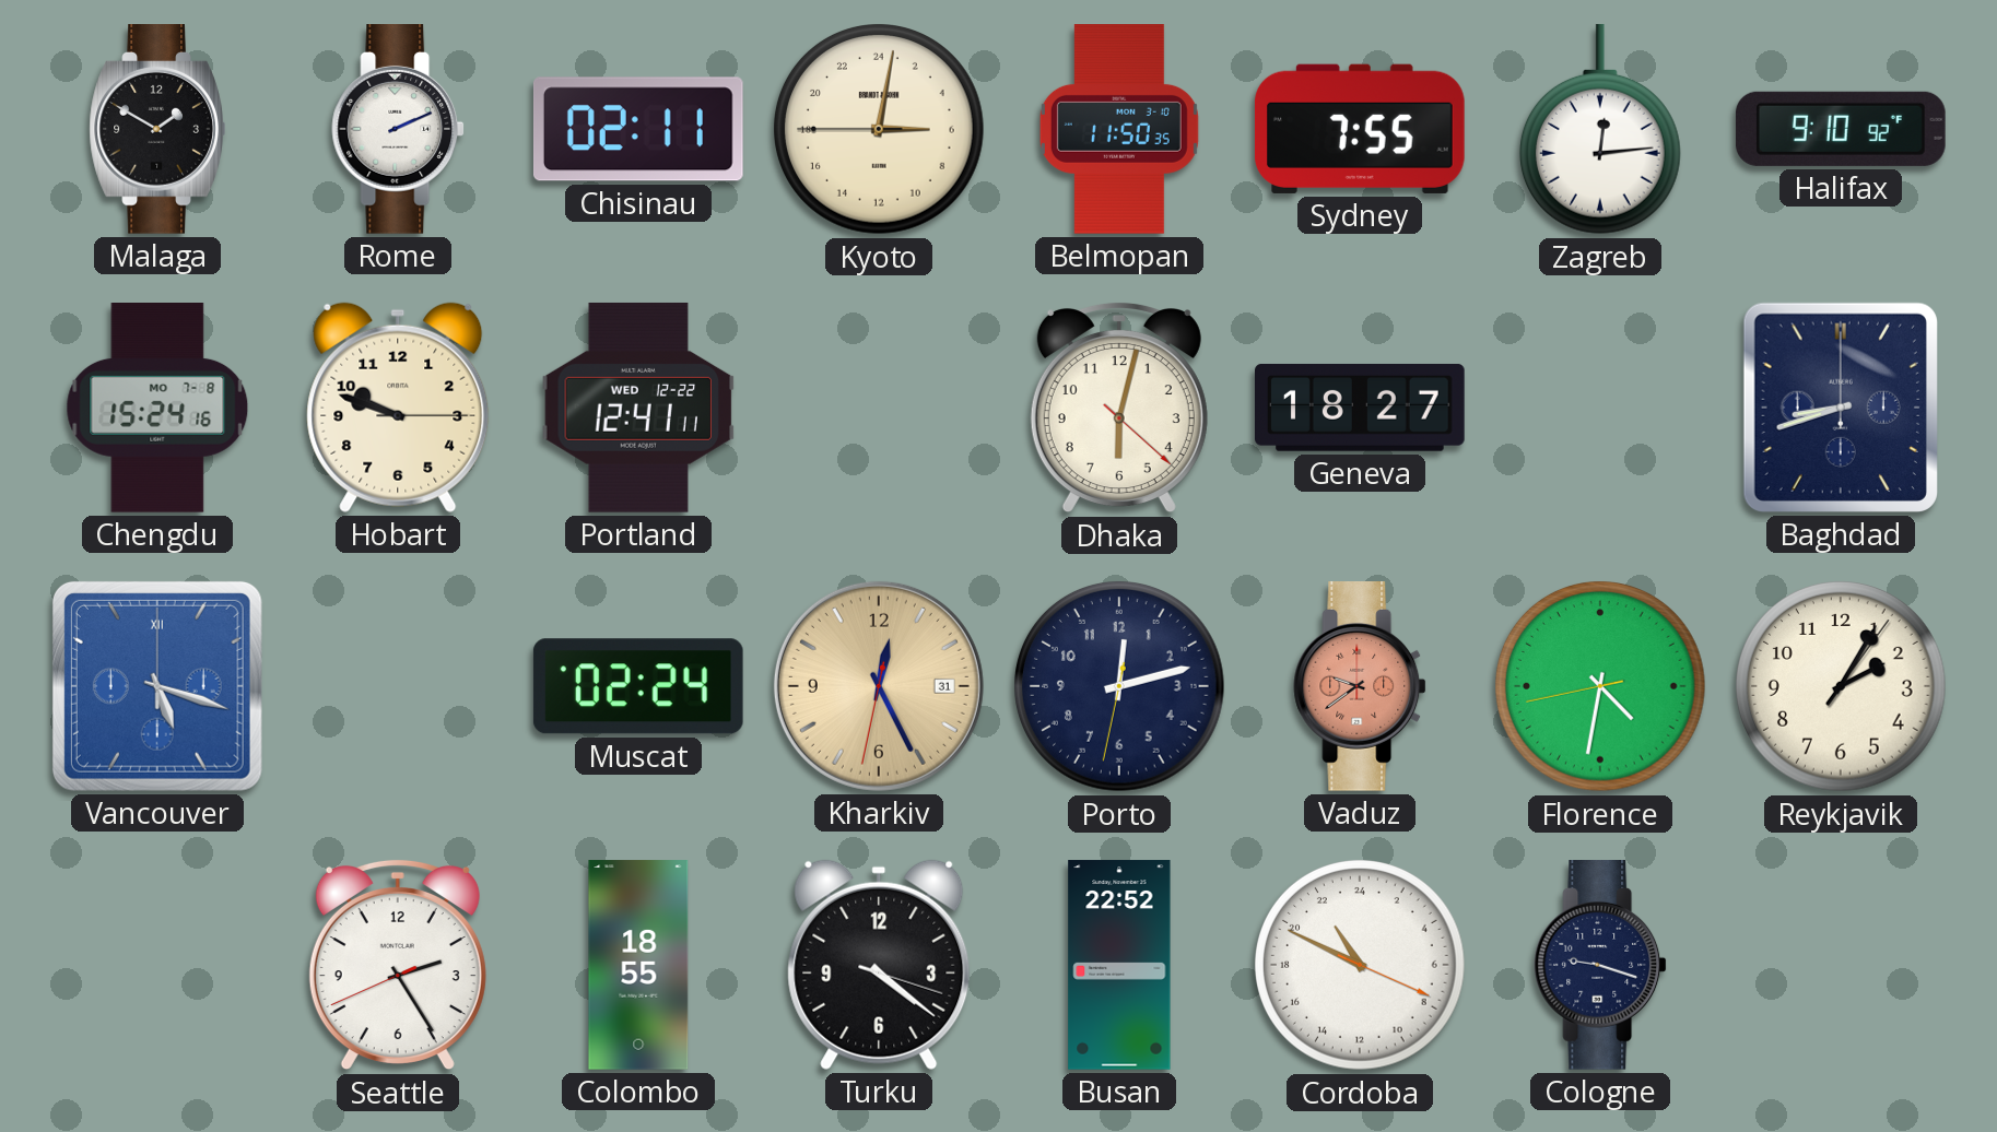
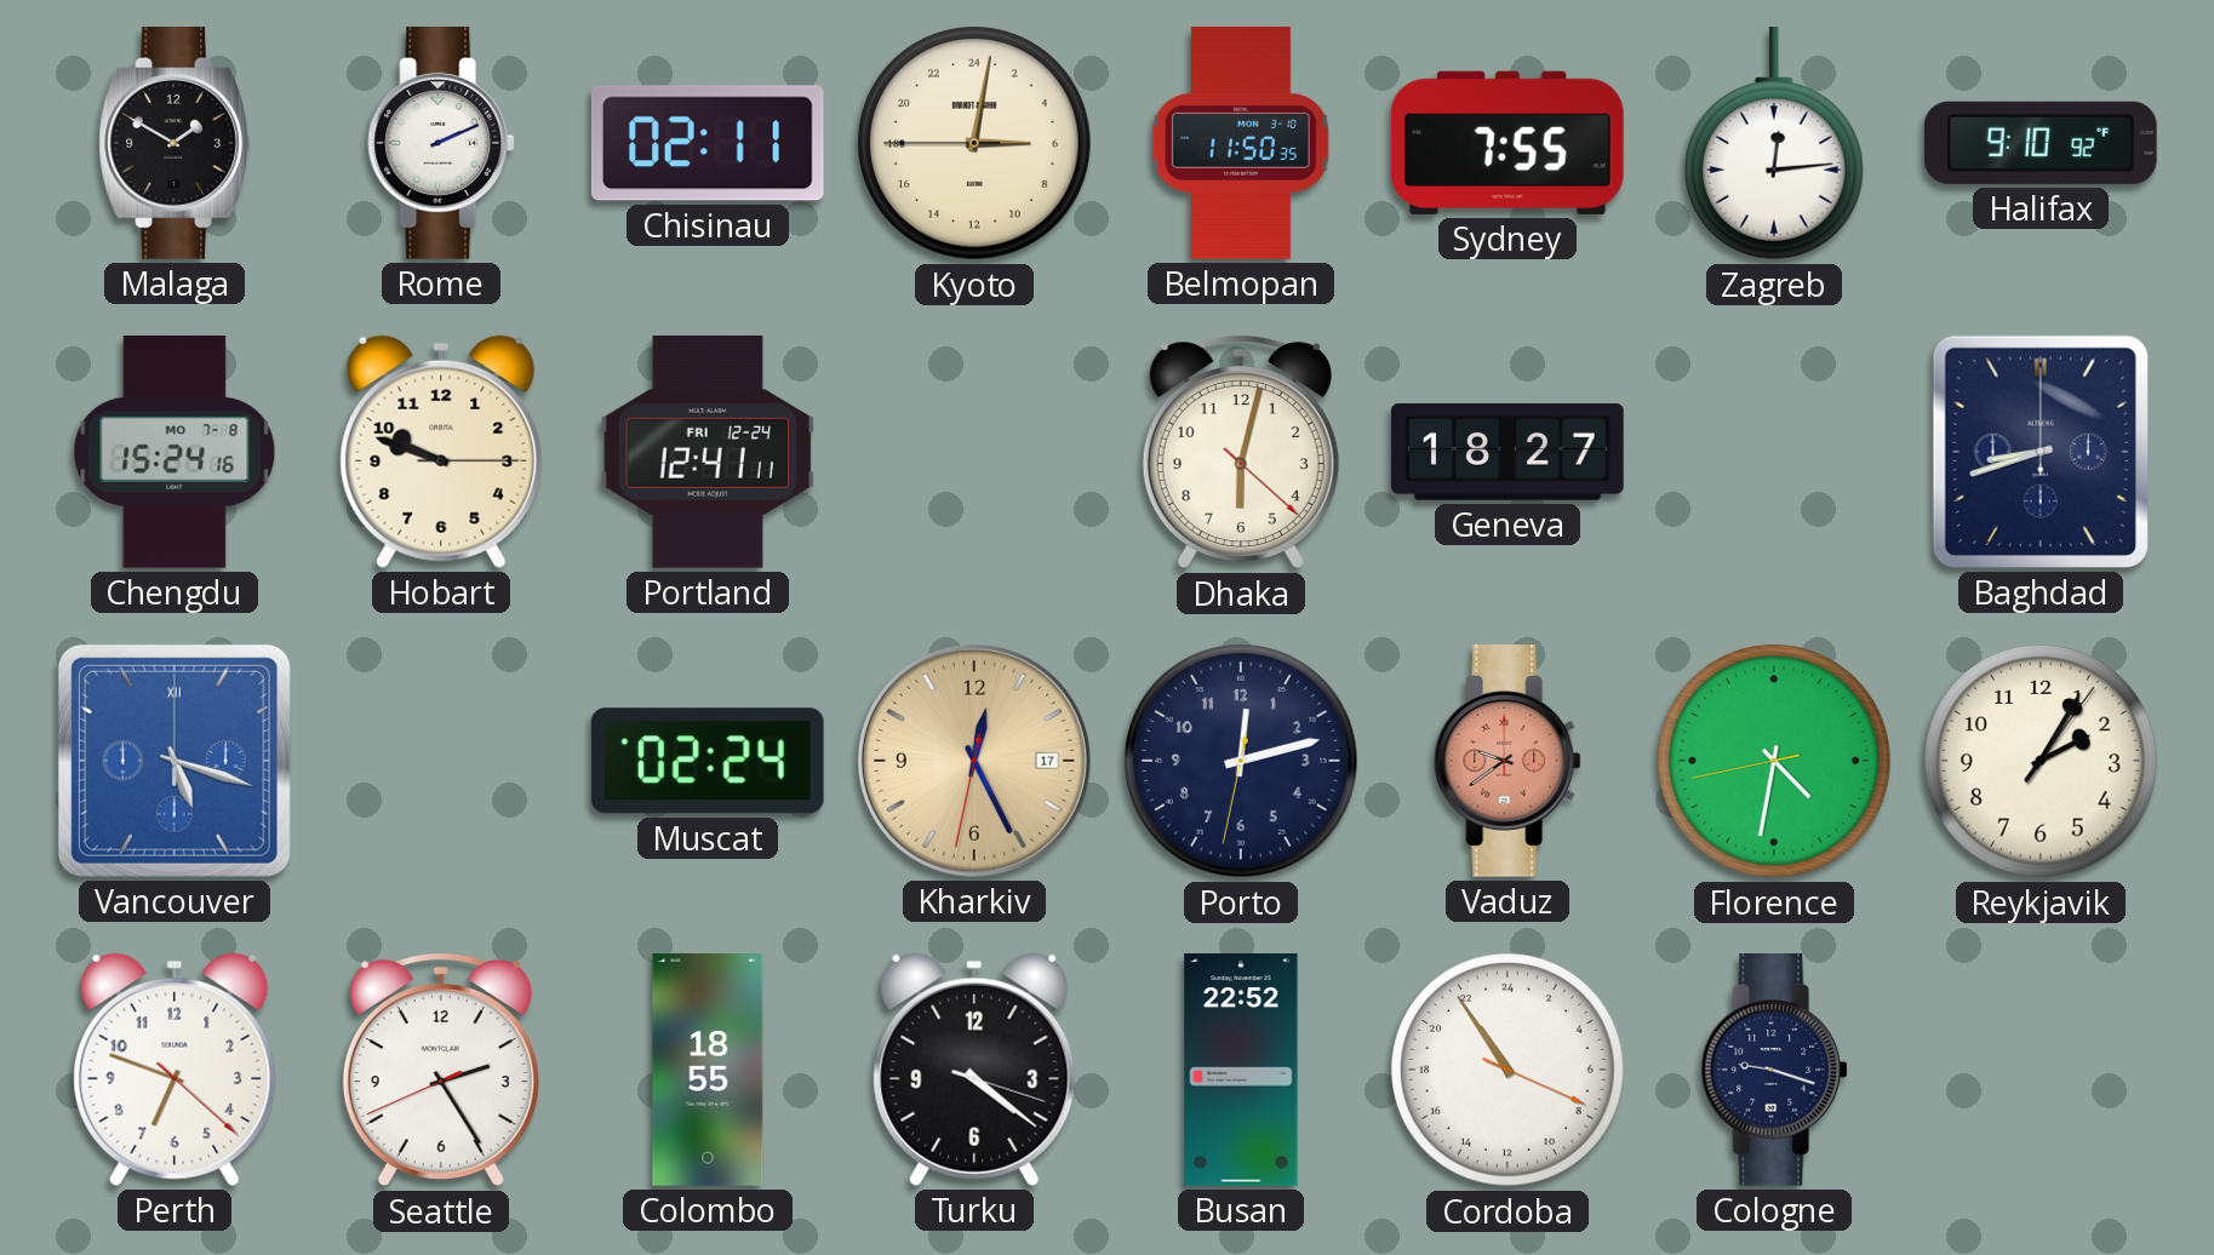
Portland date: WED 12-22 -> FRI 12-24
Kharkiv date: 31 -> 17
Perth: none -> 6:48
Cordoba: 21:49 -> 21:54
